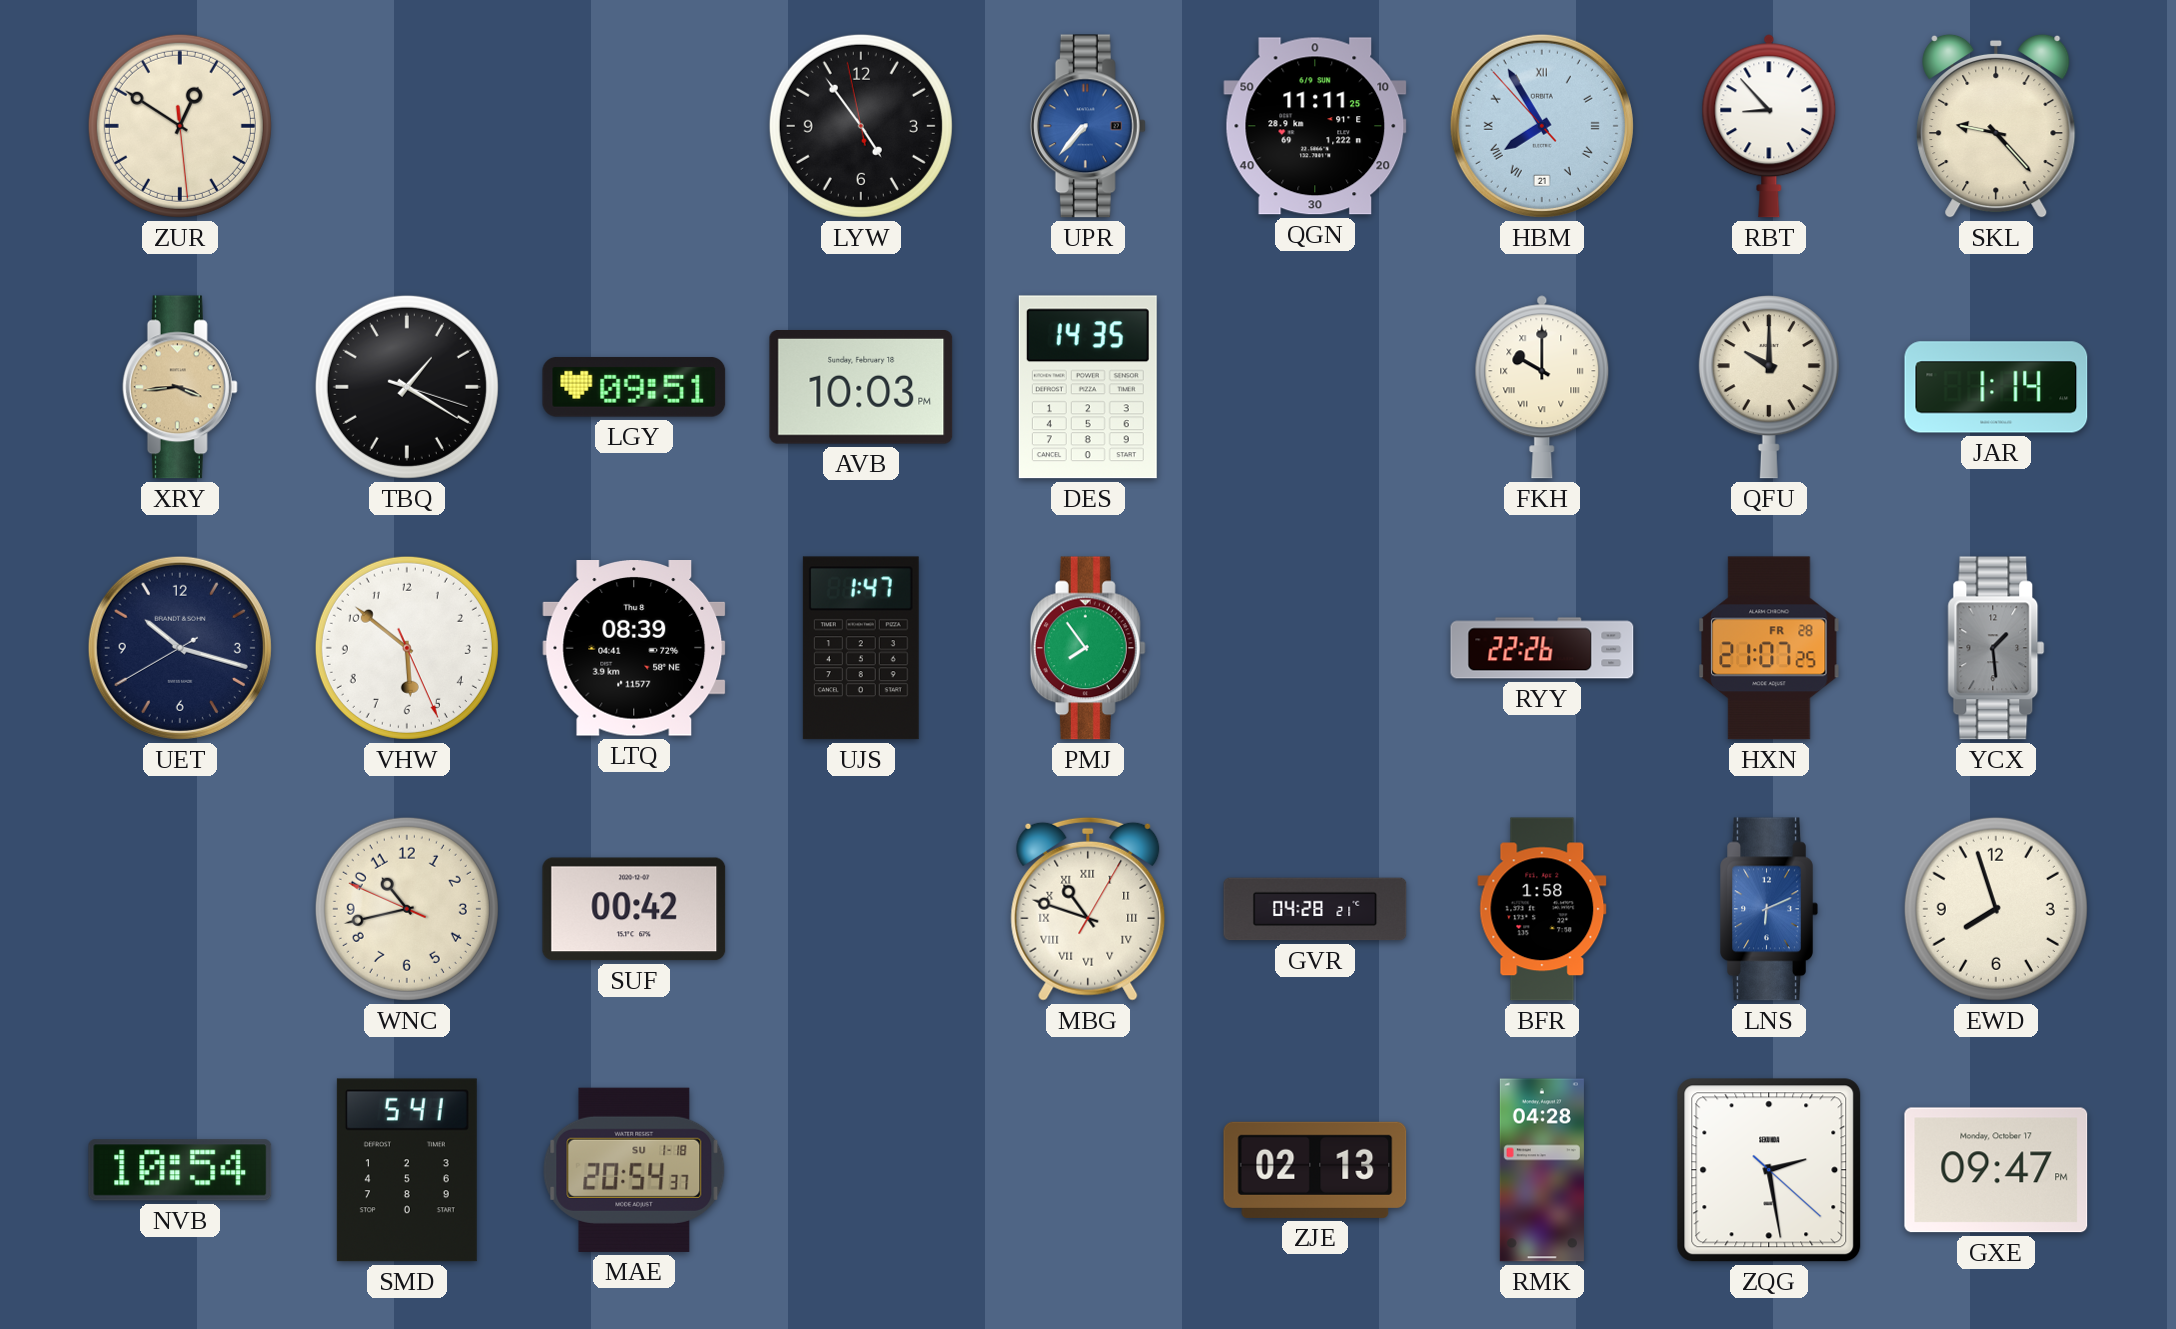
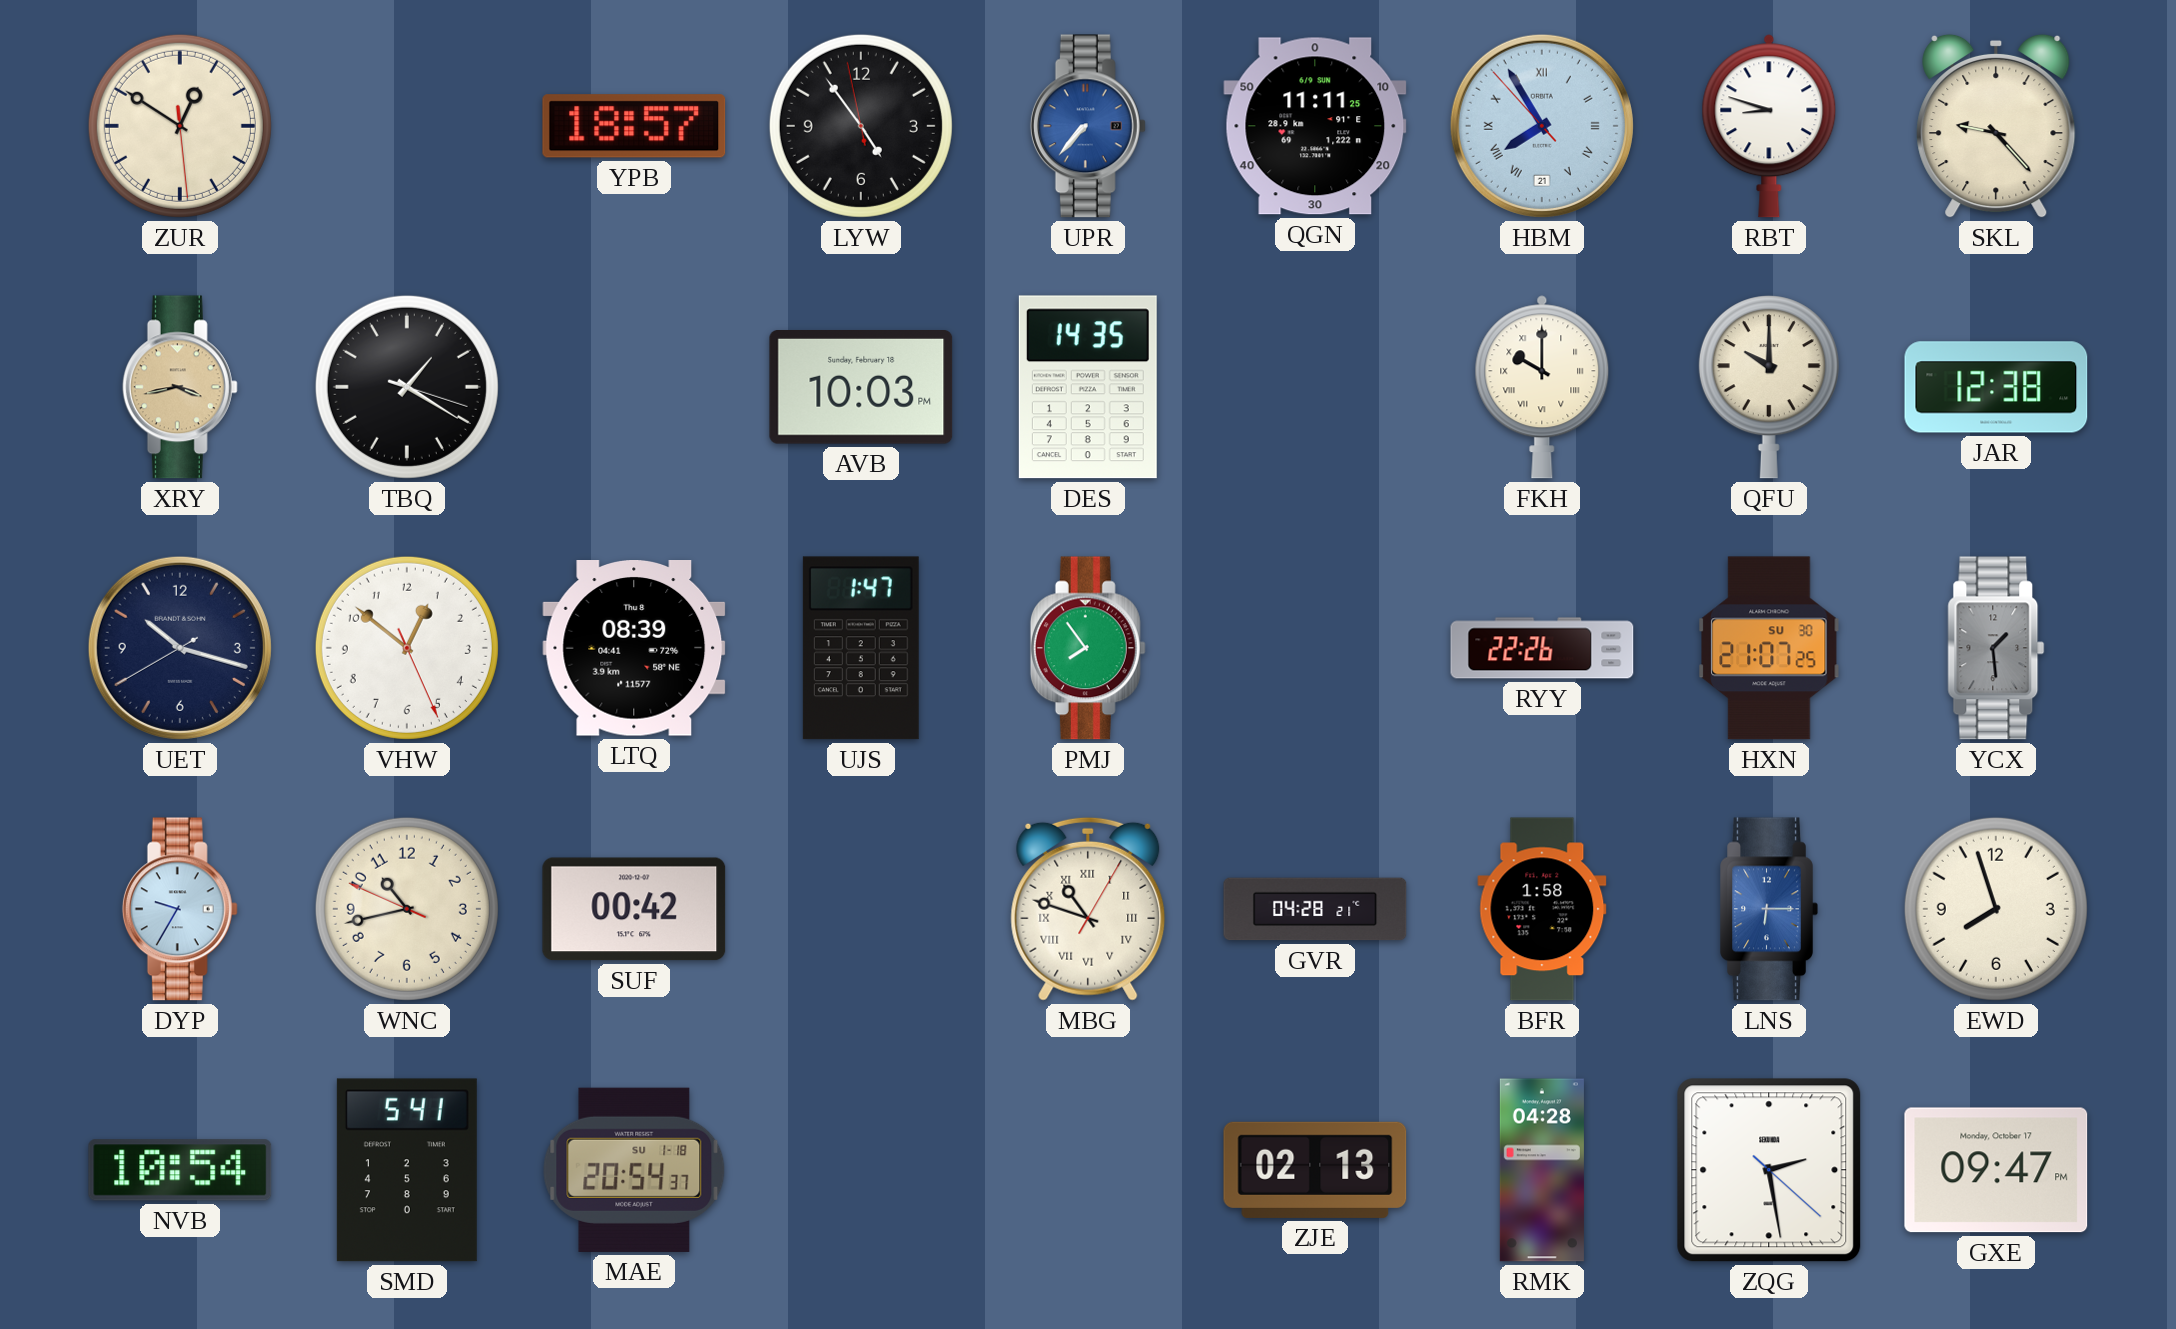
YPB: none -> 18:57
RBT: 8:53 -> 8:48
XRY: 3:44 -> 3:43
LGY: 09:51 -> none
JAR: 1:14 -> 12:38
VHW: 5:51 -> 12:51
HXN date: FR 28 -> SU 30
DYP: none -> 9:35
LNS: 6:11 -> 6:15
